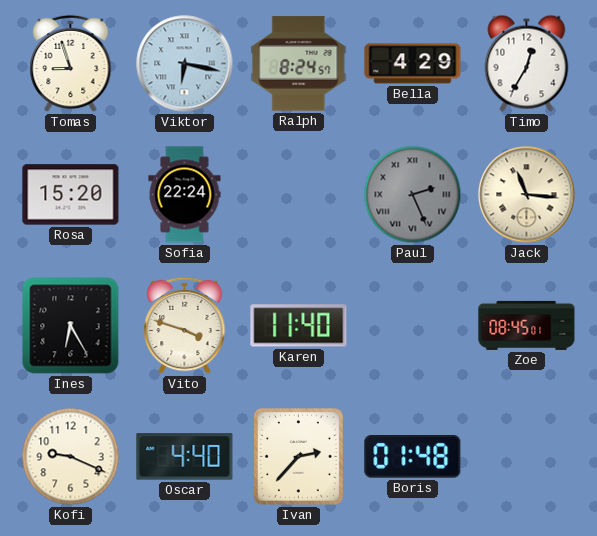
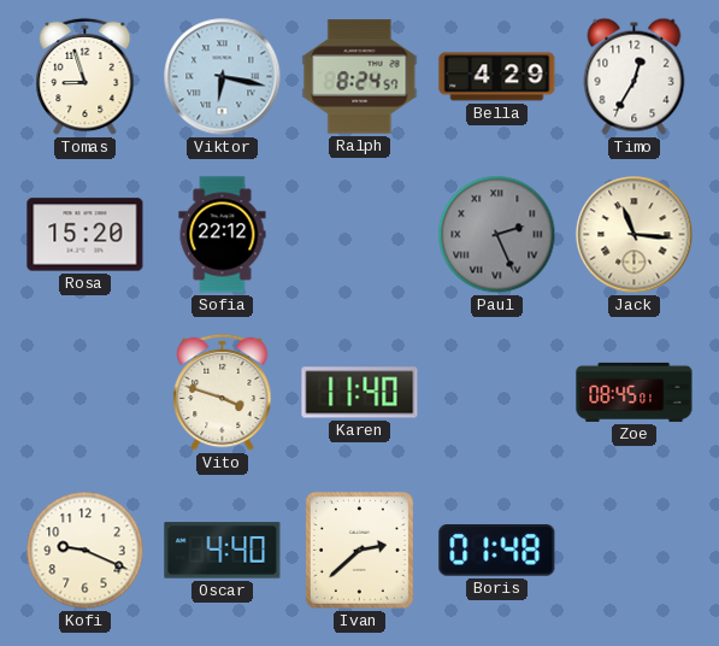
Sofia: 22:24 -> 22:12
Ines: 6:25 -> none
Ivan: 2:37 -> 2:38
